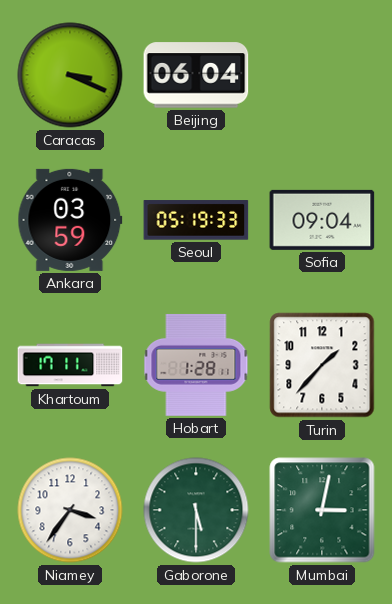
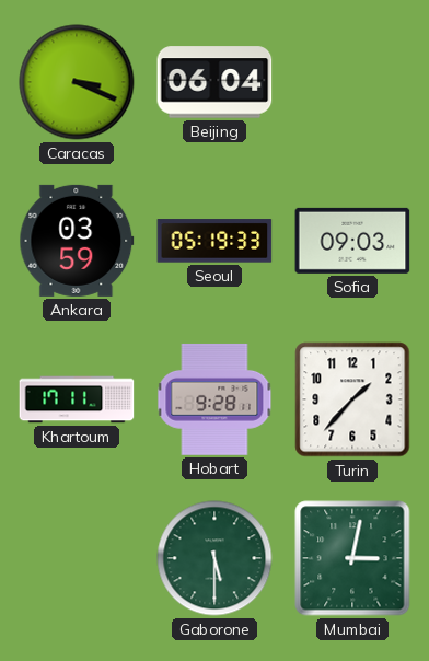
Sofia: 09:04 -> 09:03
Hobart: 1:28 -> 9:28
Niamey: 3:36 -> none
